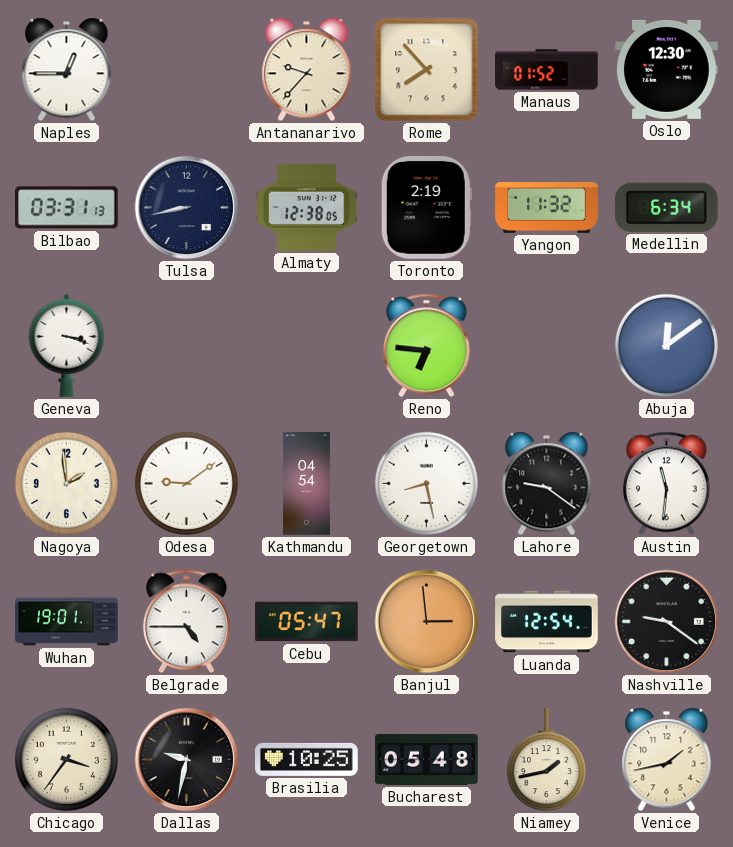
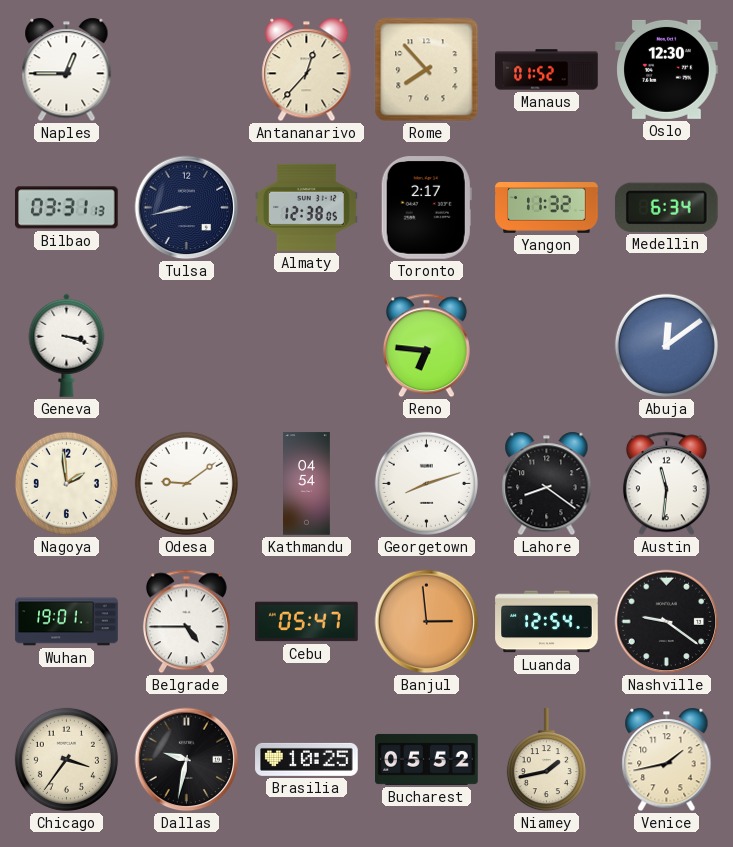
Antananarivo: 9:37 -> 12:37
Toronto: 2:19 -> 2:17
Georgetown: 8:28 -> 8:12
Lahore: 9:21 -> 8:21
Bucharest: 05:48 -> 05:52
